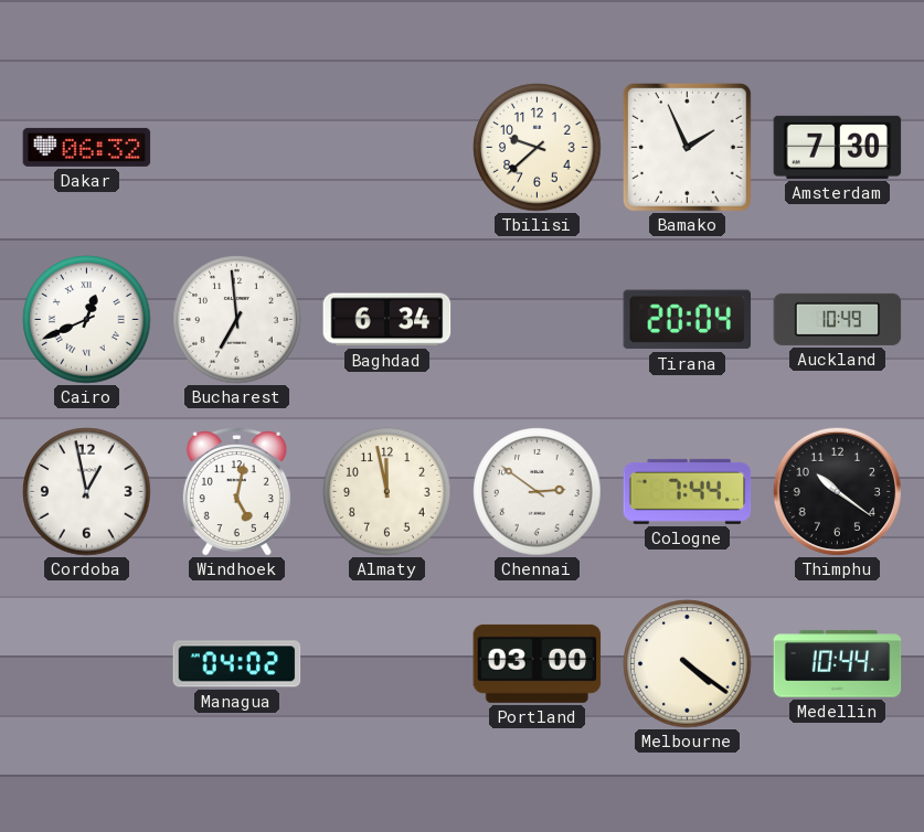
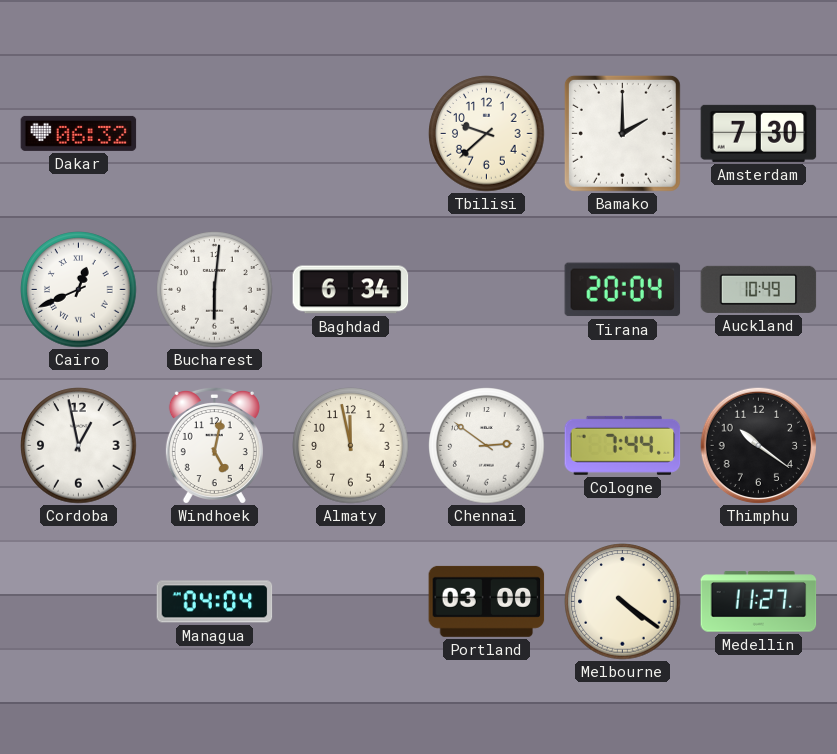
Bamako: 1:56 -> 2:00
Bucharest: 6:59 -> 6:01
Managua: 04:02 -> 04:04
Medellin: 10:44 -> 11:27
